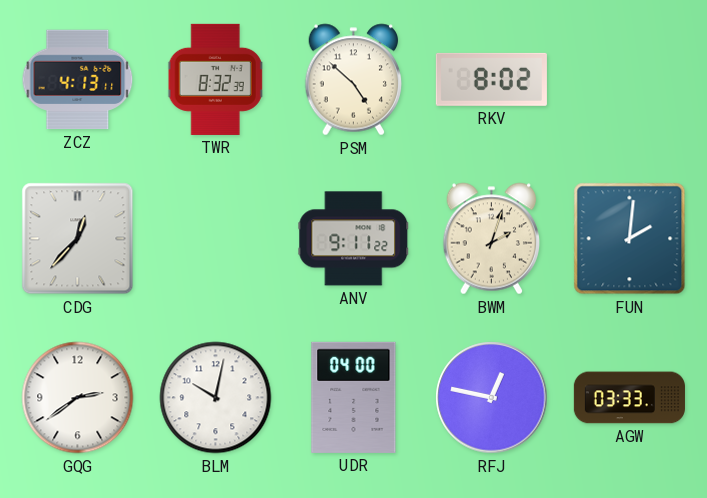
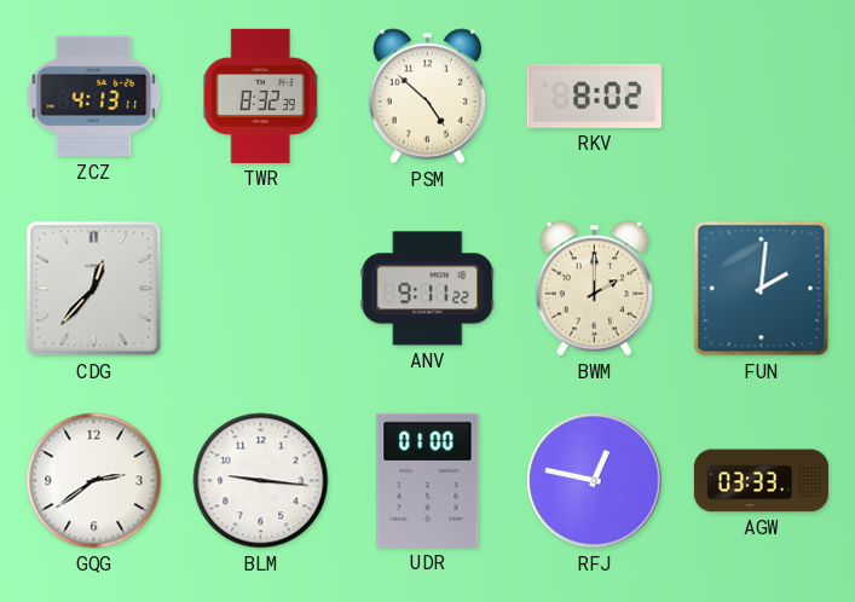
BWM: 2:03 -> 2:00
BLM: 10:02 -> 9:16
UDR: 04:00 -> 01:00
